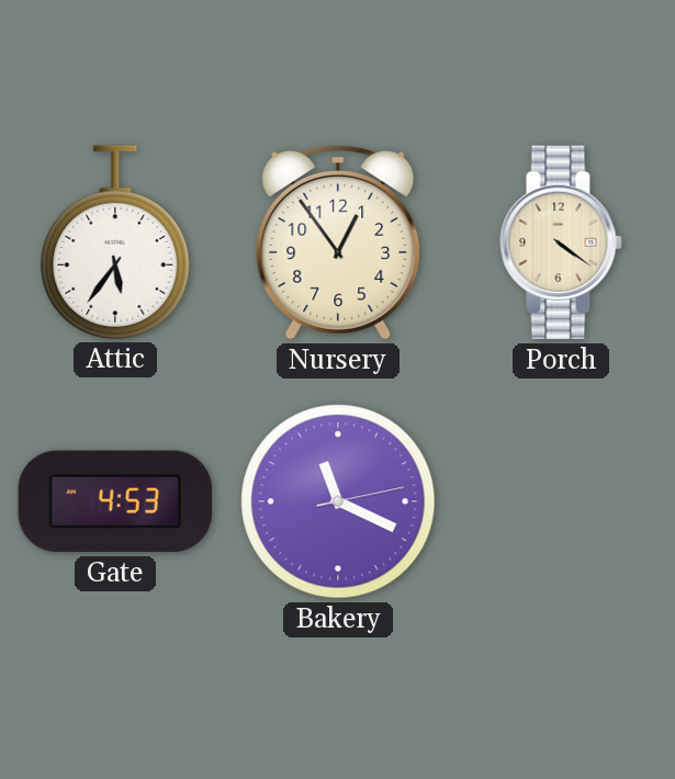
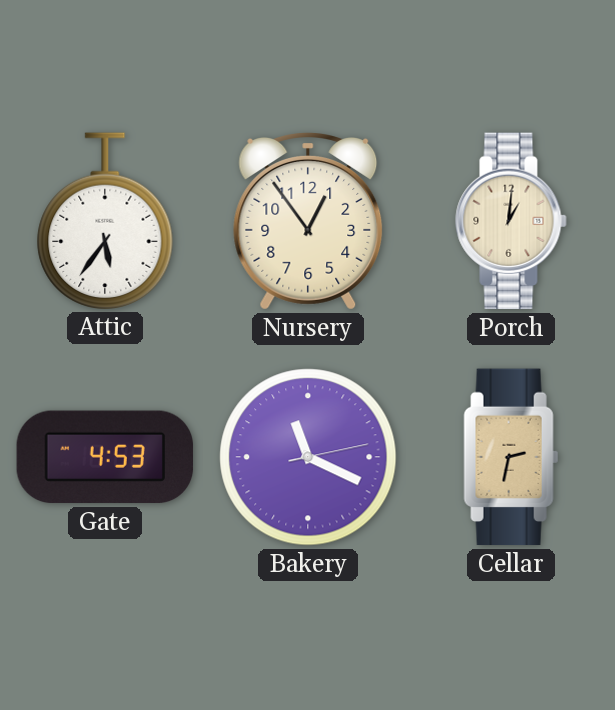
Porch: 4:21 -> 1:01
Cellar: none -> 2:32
